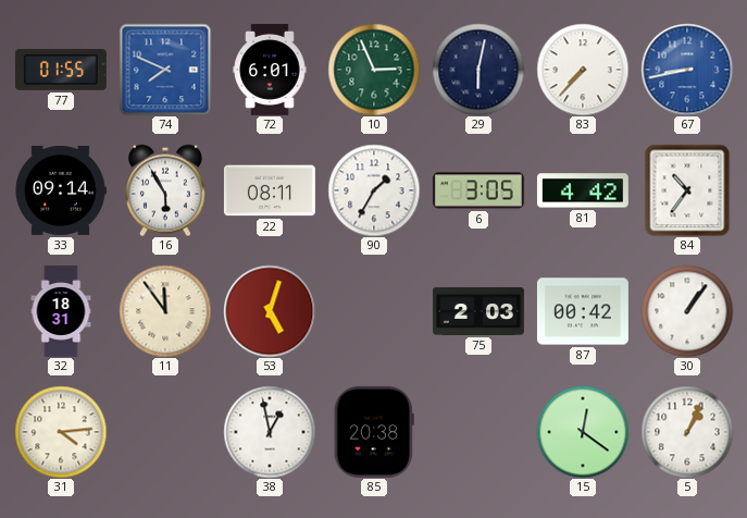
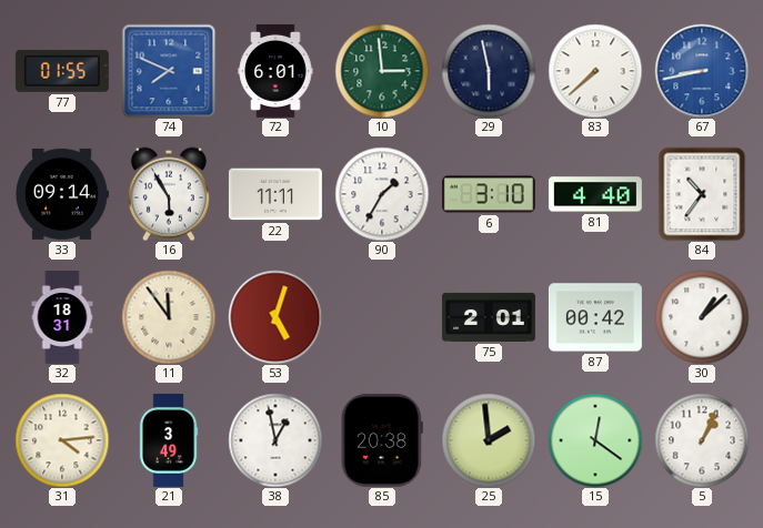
10: 2:56 -> 2:59
29: 6:02 -> 5:58
83: 7:37 -> 7:38
22: 08:11 -> 11:11
6: 3:05 -> 3:10
81: 4:42 -> 4:40
75: 2:03 -> 2:01
30: 1:06 -> 1:08
21: none -> 3:49
25: none -> 1:59
